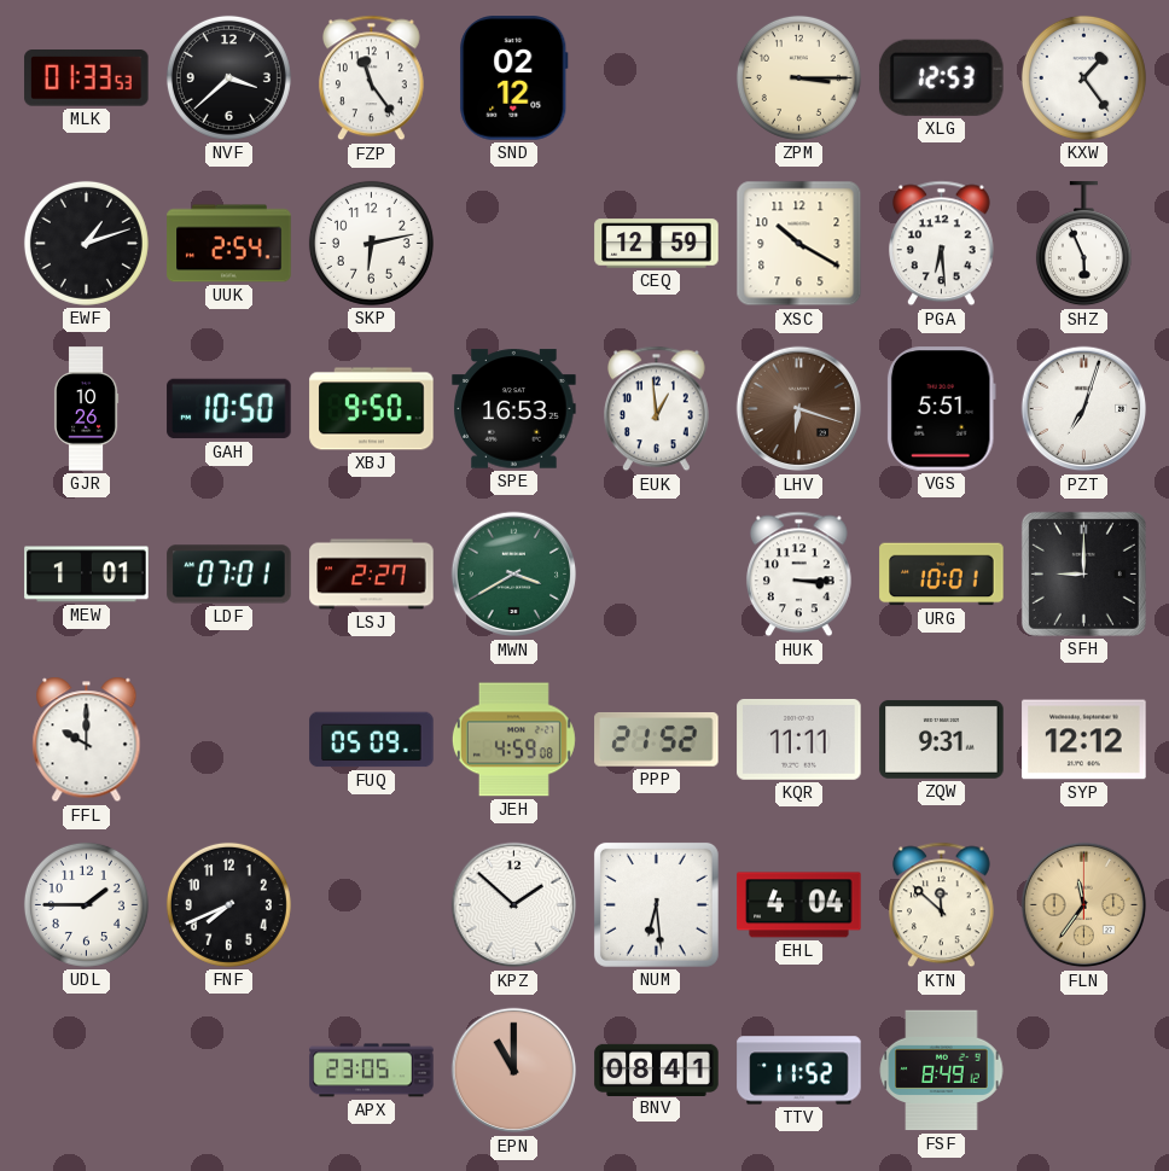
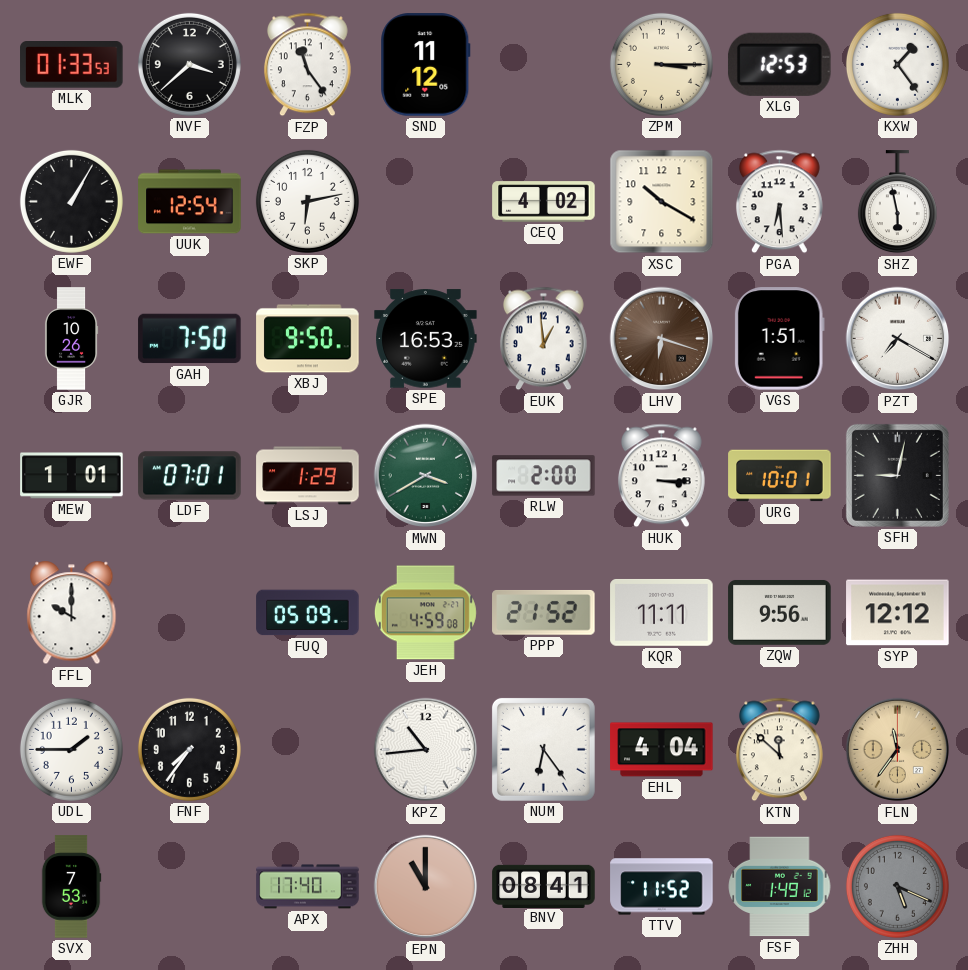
SND: 02:12 -> 11:12
EWF: 1:12 -> 1:05
UUK: 2:54 -> 12:54
CEQ: 12:59 -> 4:02
SHZ: 5:56 -> 5:58
GAH: 10:50 -> 7:50
VGS: 5:51 -> 1:51
PZT: 7:03 -> 7:20
LSJ: 2:27 -> 1:29
RLW: none -> 2:00
SFH: 9:00 -> 9:02
ZQW: 9:31 -> 9:56
FNF: 7:41 -> 7:36
KPZ: 1:52 -> 10:44
NUM: 6:29 -> 6:24
SVX: none -> 7:53
APX: 23:05 -> 17:40
FSF: 8:49 -> 1:49
ZHH: none -> 5:19
